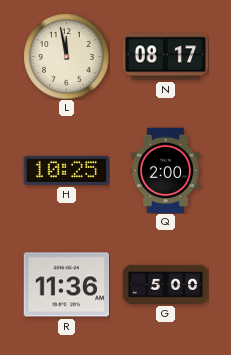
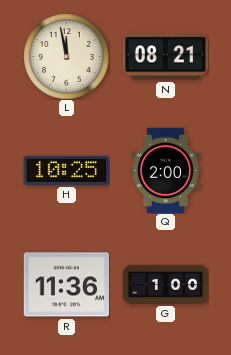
N: 08:17 -> 08:21
G: 5:00 -> 1:00
